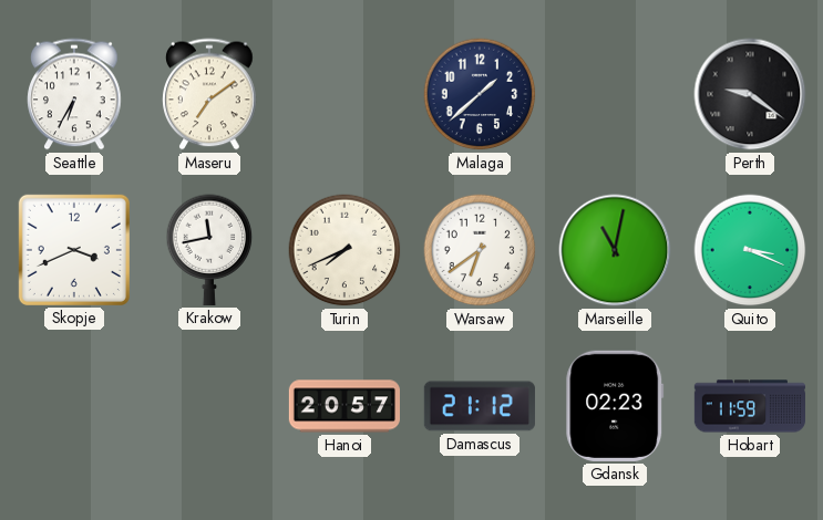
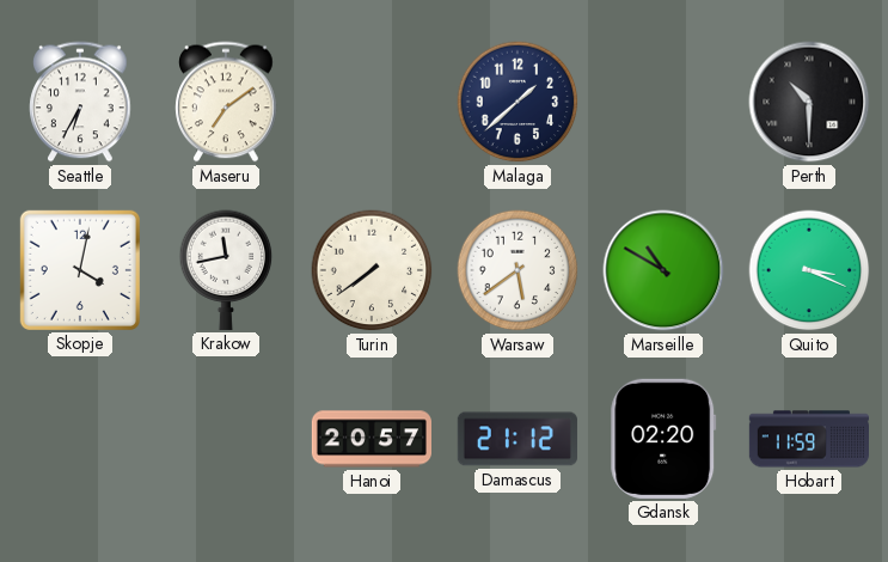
Perth: 9:21 -> 10:30
Skopje: 3:41 -> 4:02
Turin: 7:41 -> 7:39
Warsaw: 6:39 -> 5:39
Marseille: 11:02 -> 10:50
Gdansk: 02:23 -> 02:20
